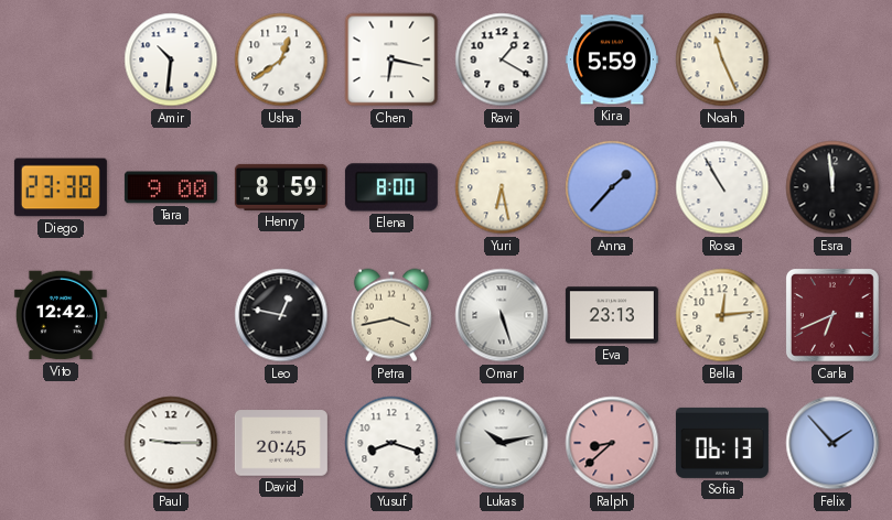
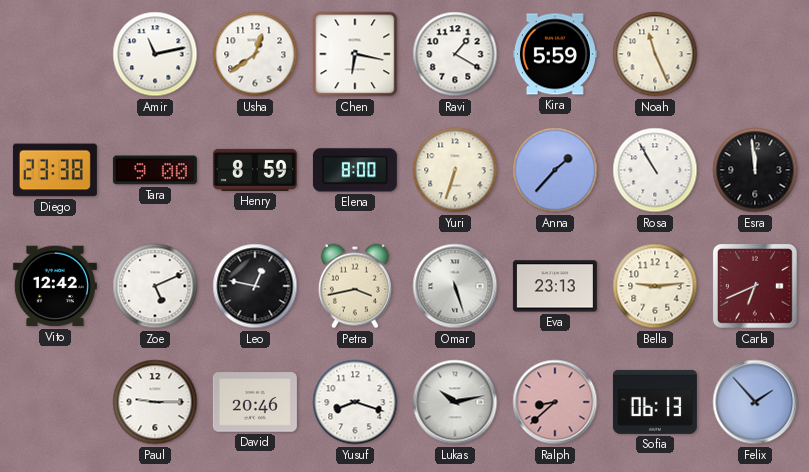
Amir: 10:31 -> 11:13
Yuri: 6:28 -> 6:33
Zoe: none -> 5:11
Bella: 12:14 -> 9:14
David: 20:45 -> 20:46
